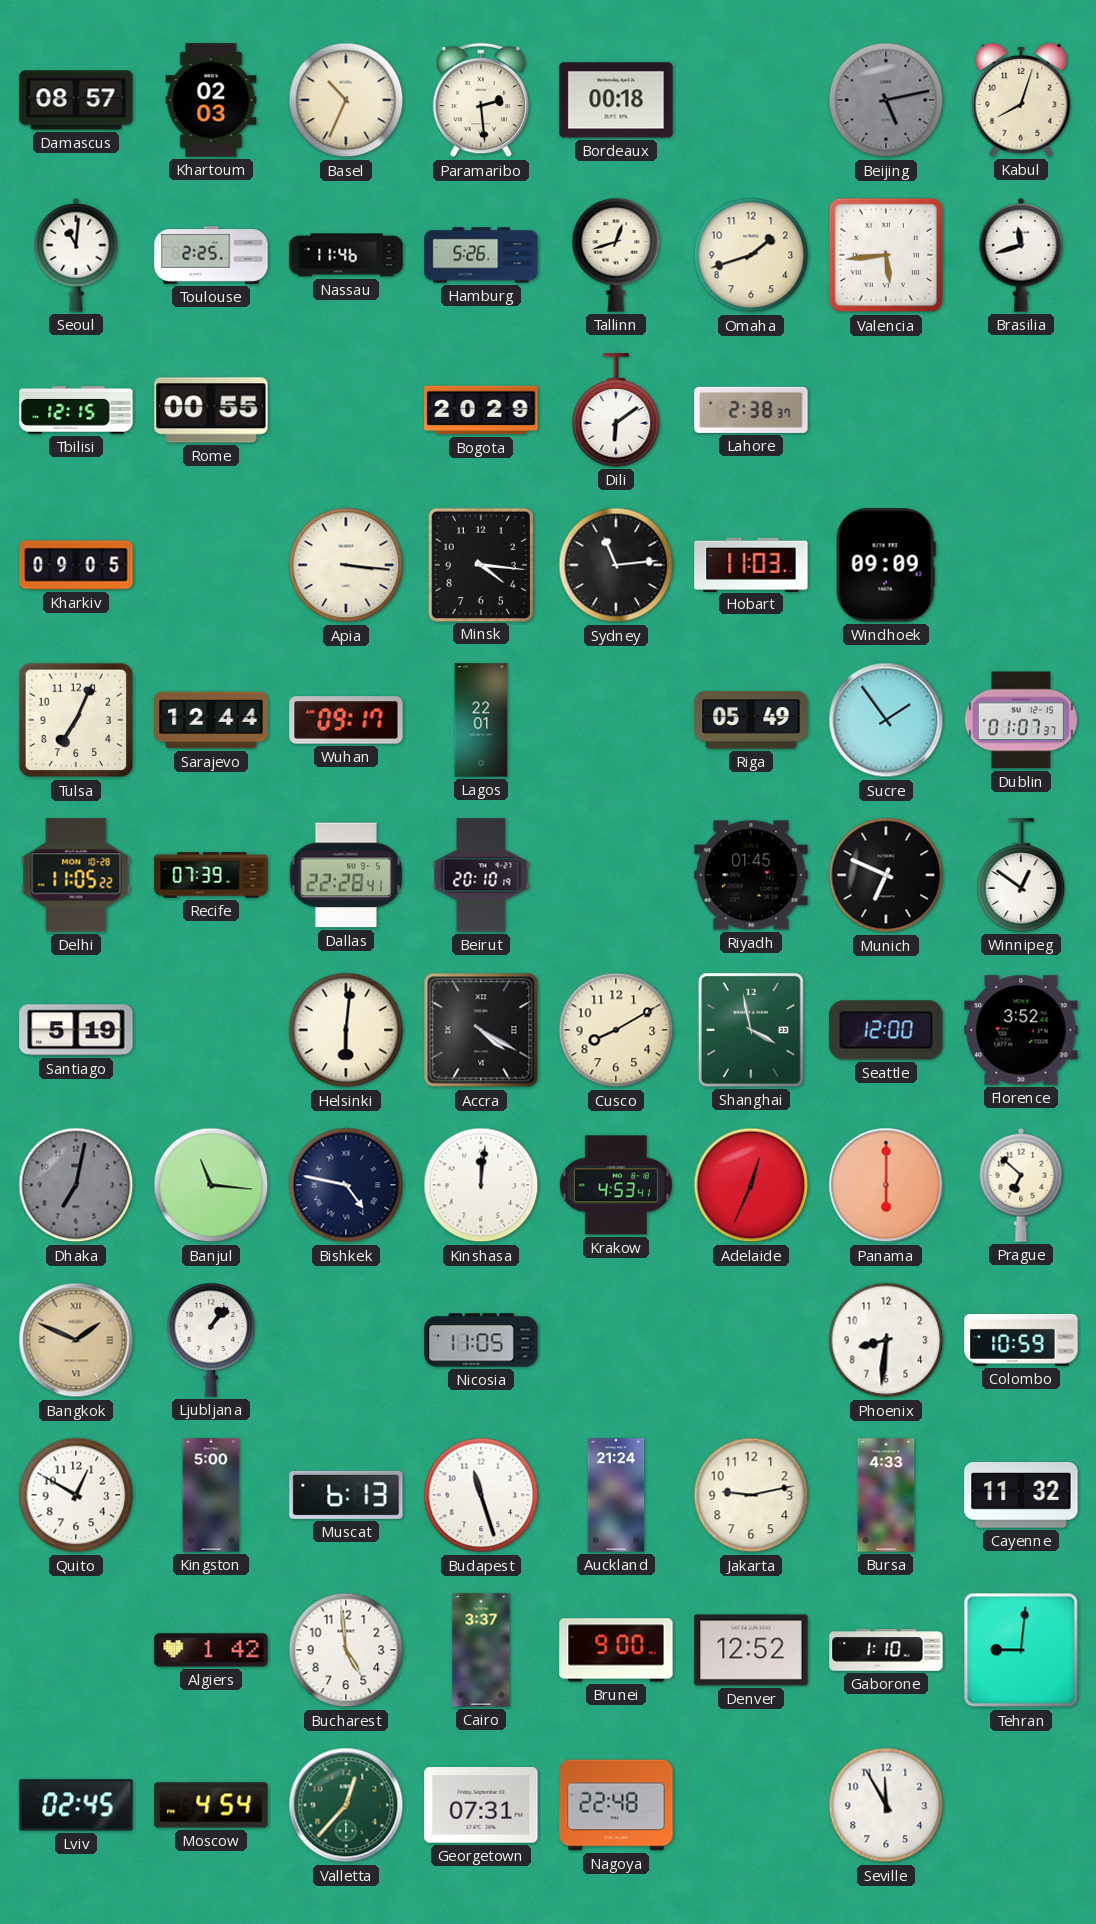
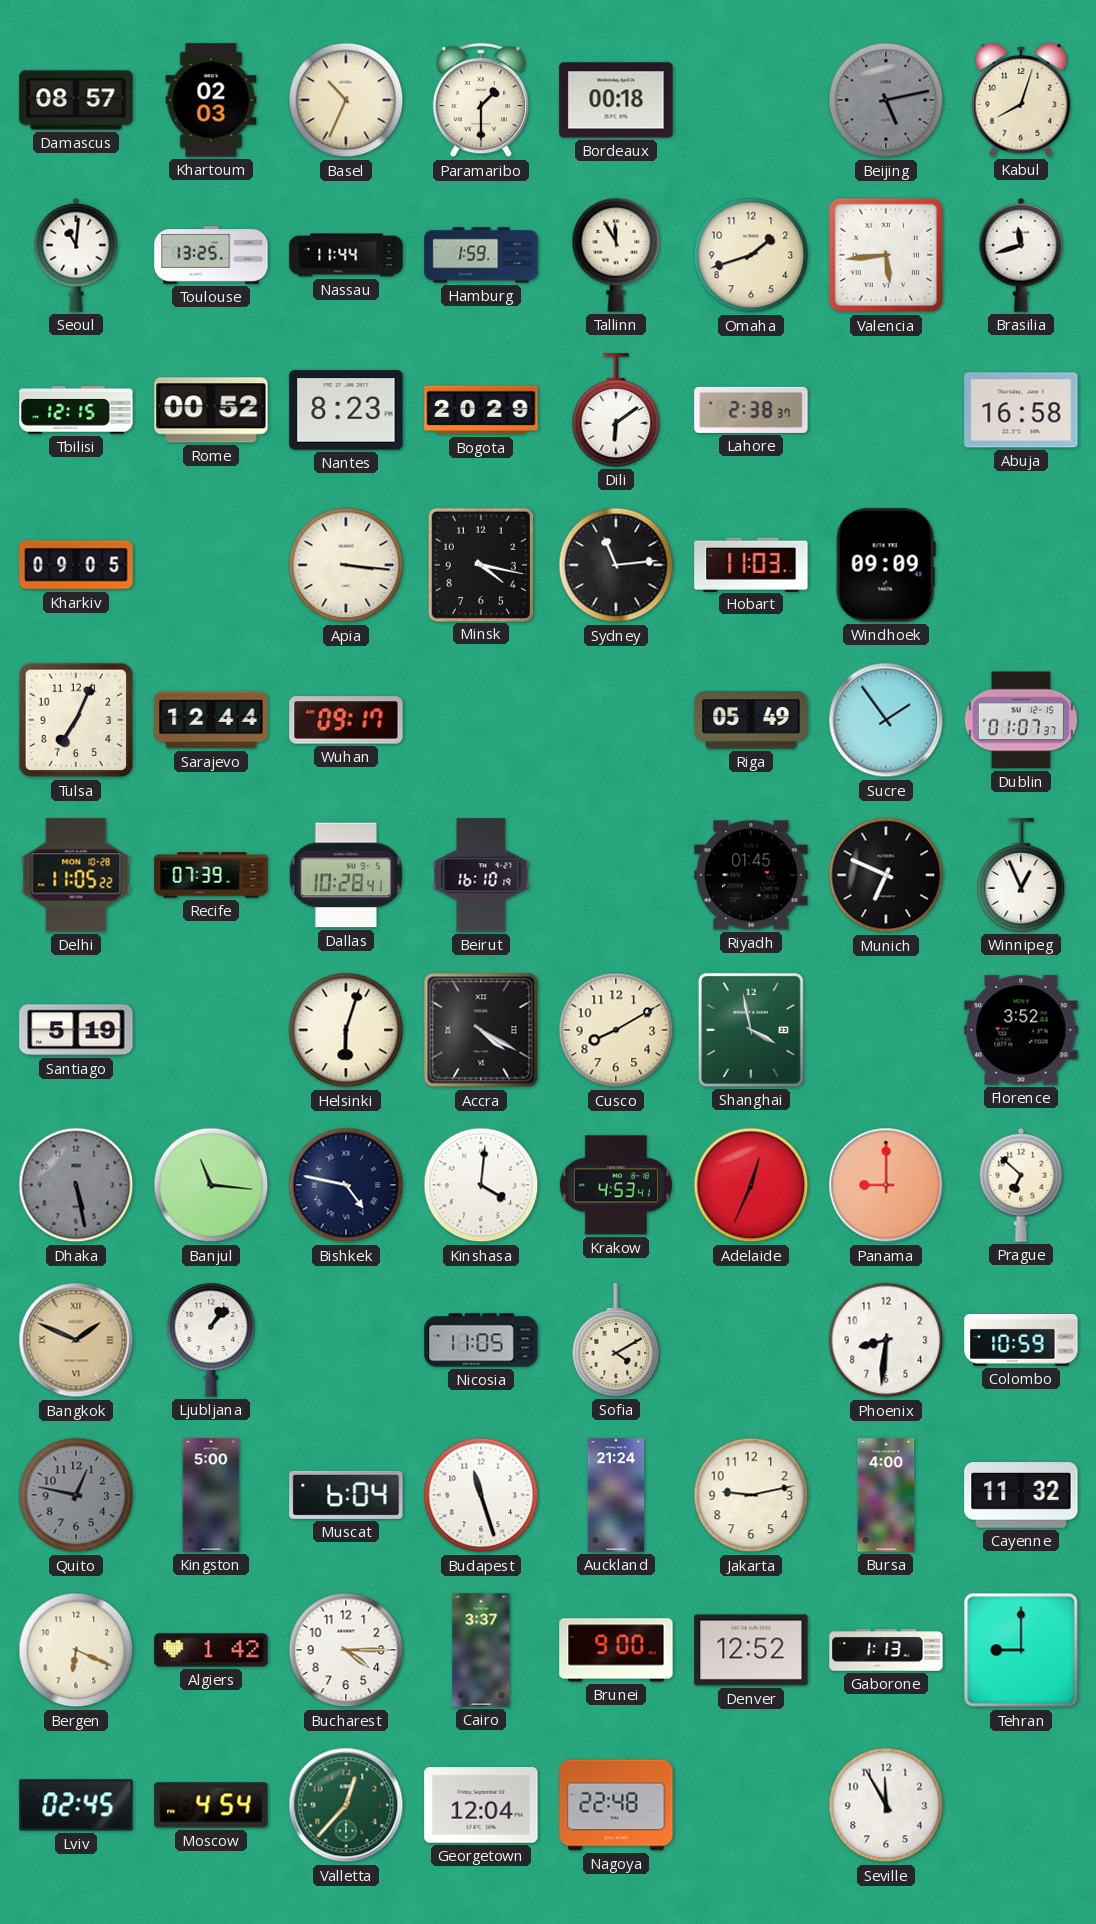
Paramaribo: 2:29 -> 1:30
Toulouse: 2:25 -> 13:25
Nassau: 11:46 -> 11:44
Hamburg: 5:26 -> 1:59
Tallinn: 12:42 -> 11:55
Rome: 00:55 -> 00:52
Nantes: none -> 8:23
Abuja: none -> 16:58
Minsk: 4:16 -> 4:17
Lagos: 22:01 -> none
Dallas: 22:28 -> 10:28
Beirut: 20:10 -> 16:10
Winnipeg: 12:51 -> 12:56
Helsinki: 6:01 -> 6:03
Seattle: 12:00 -> none
Dhaka: 7:02 -> 5:28
Kinshasa: 12:01 -> 4:01
Panama: 6:00 -> 9:00
Sofia: none -> 4:10
Quito: 12:50 -> 12:47
Quito dial: white -> grey
Muscat: 6:13 -> 6:04
Bursa: 4:33 -> 4:00
Bergen: none -> 6:19
Bucharest: 4:59 -> 4:15
Gaborone: 1:10 -> 1:13
Tehran: 9:01 -> 9:00
Georgetown: 07:31 -> 12:04
